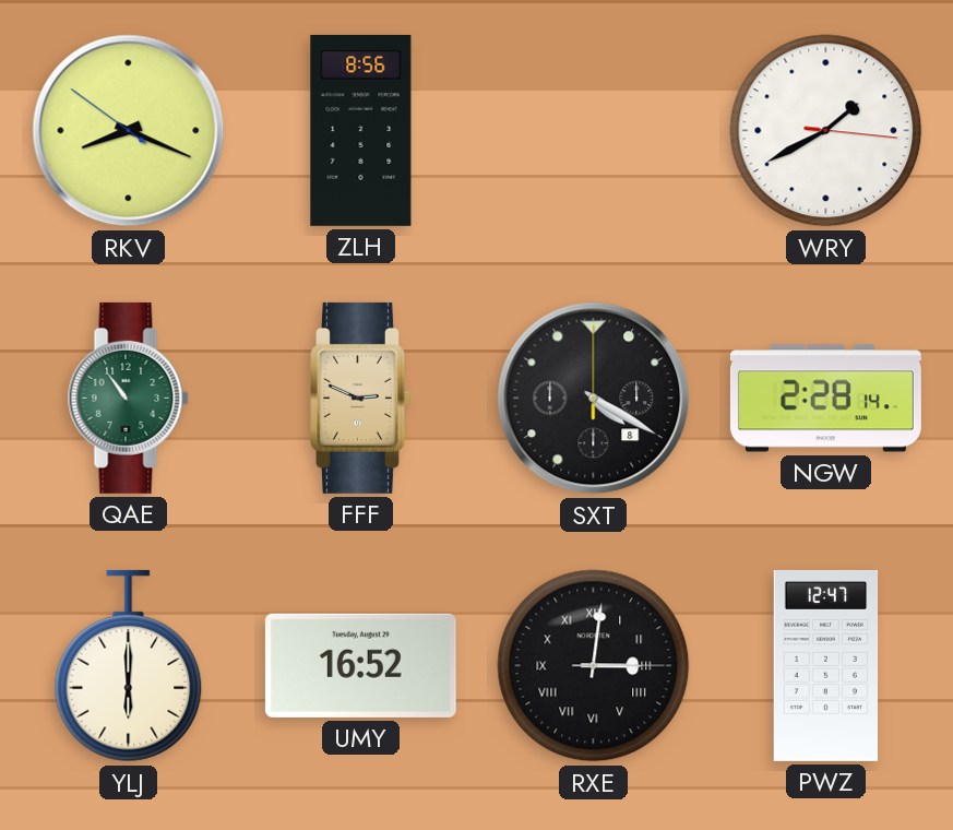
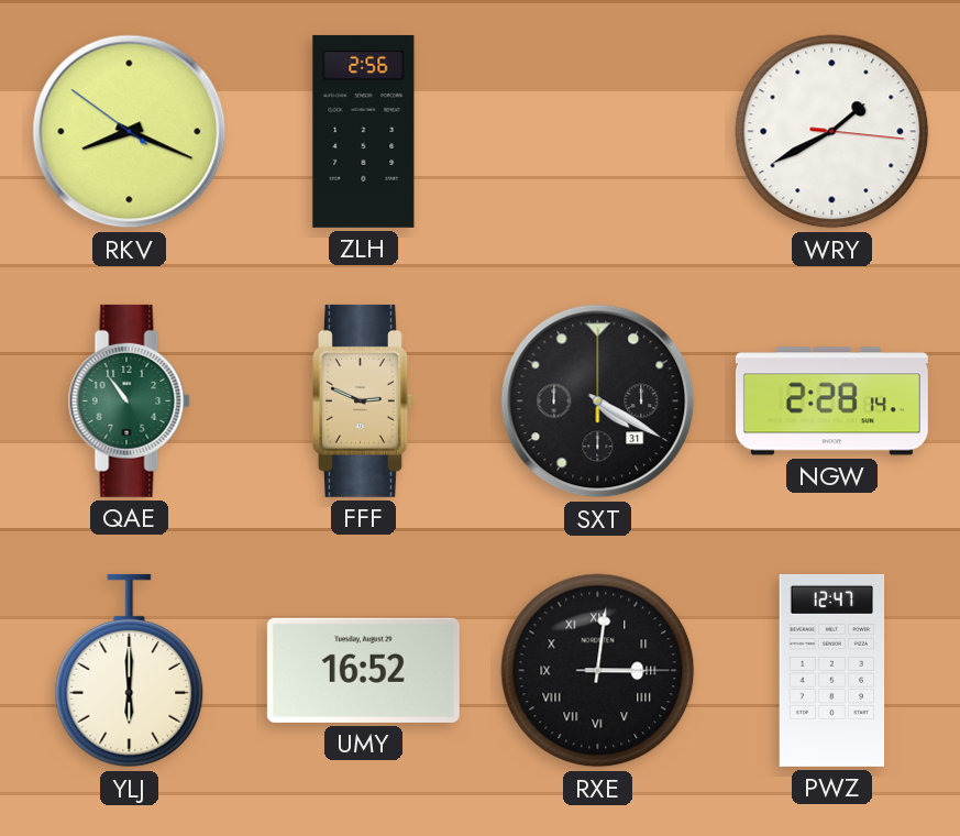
ZLH: 8:56 -> 2:56
SXT date: 8 -> 31
